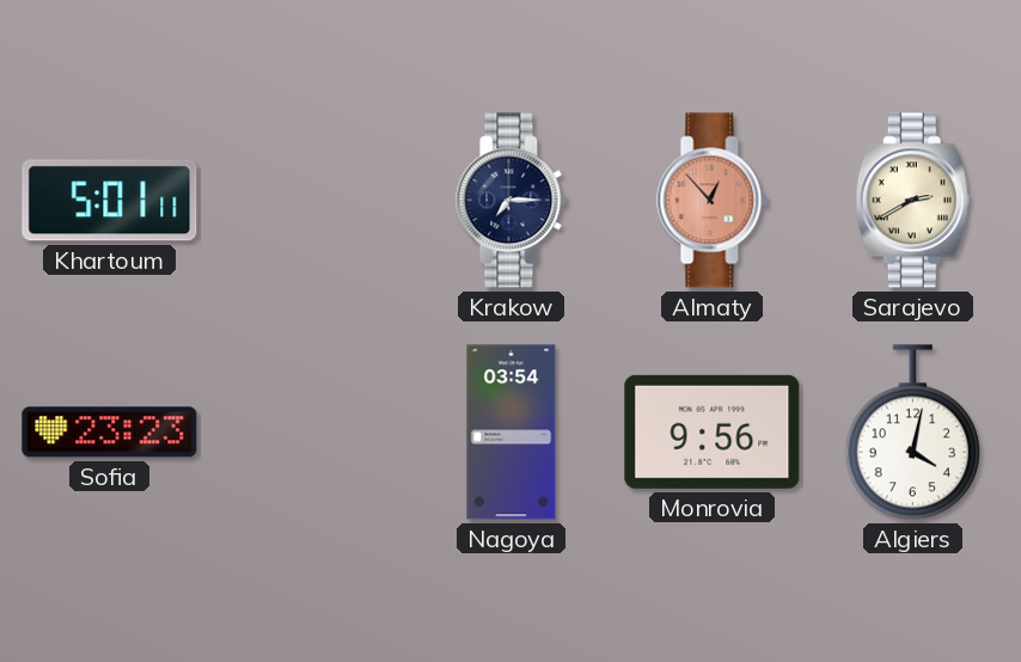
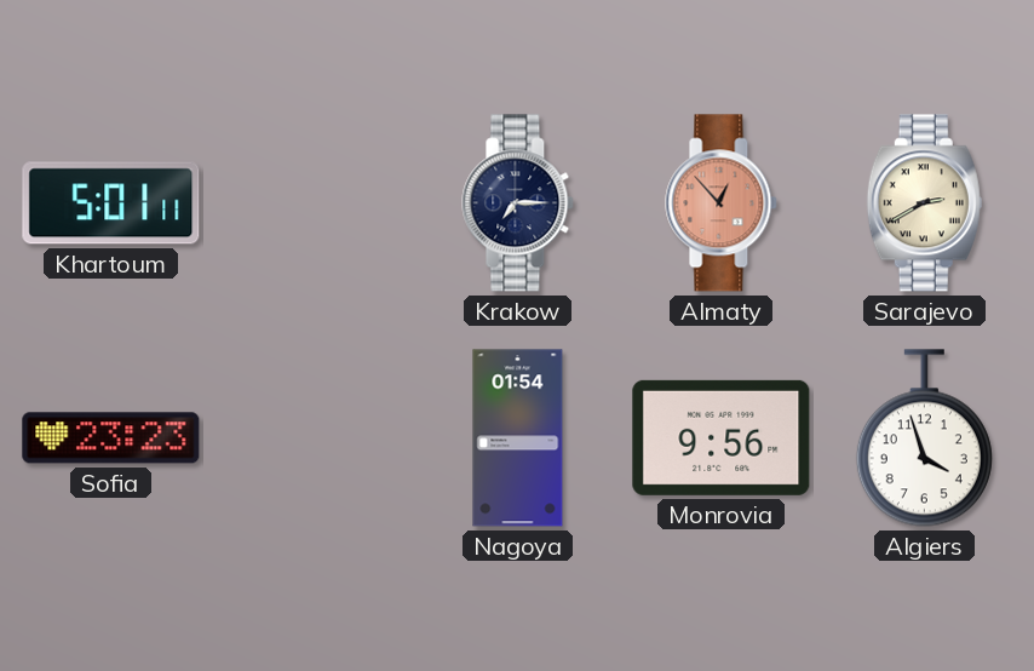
Nagoya: 03:54 -> 01:54
Algiers: 4:02 -> 3:57
